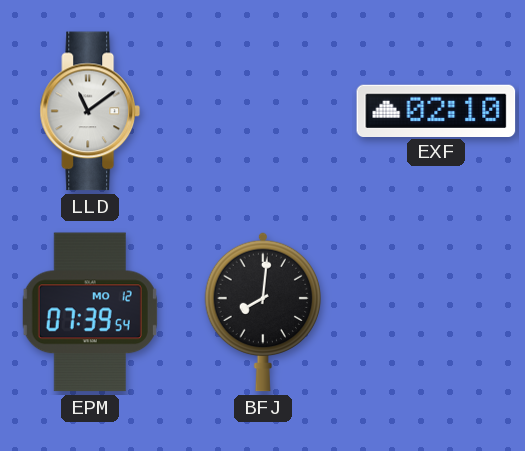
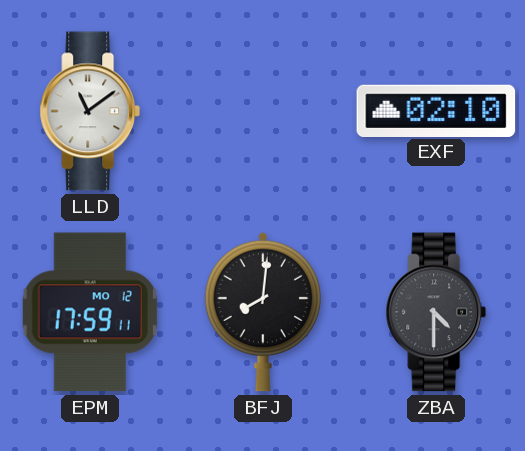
EPM: 07:39 -> 17:59
ZBA: none -> 4:30
